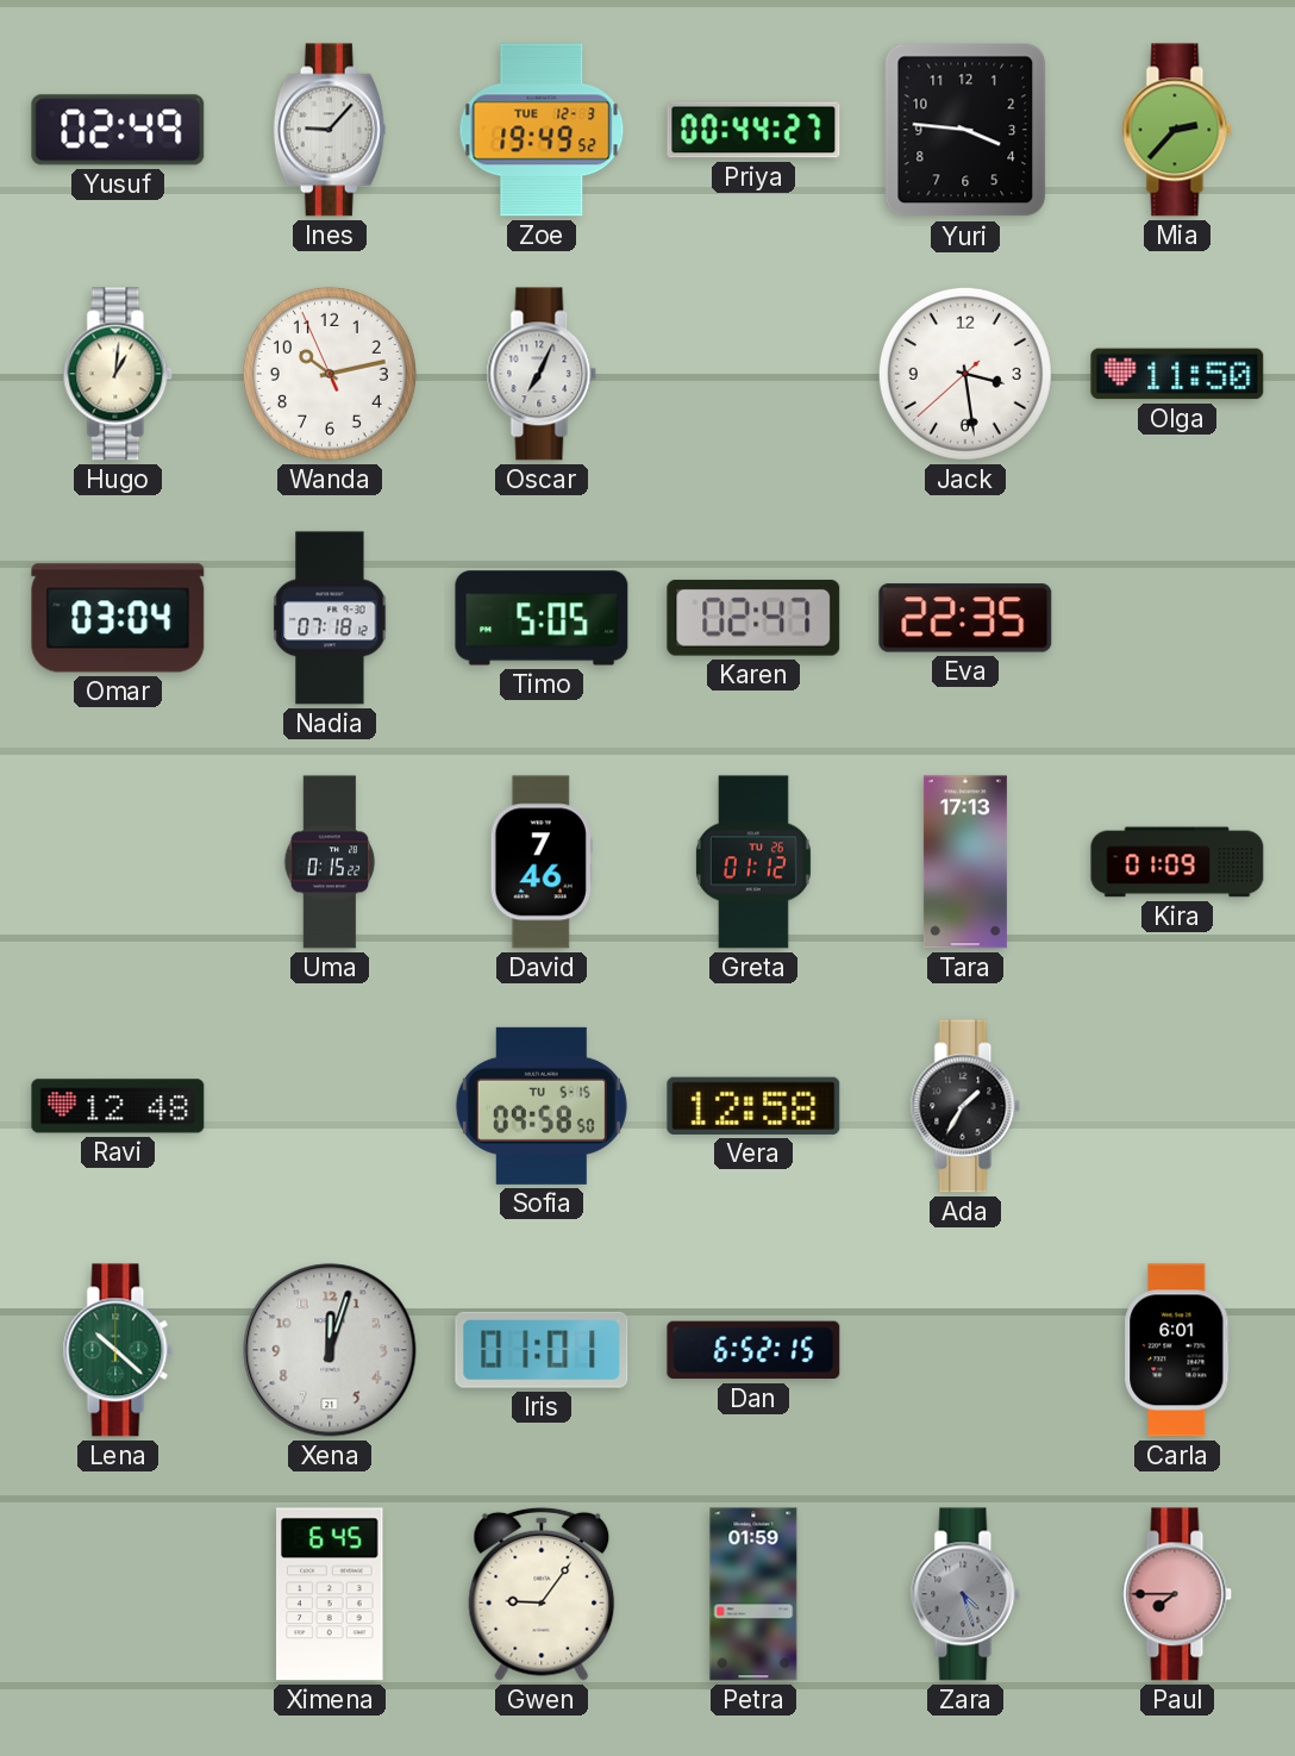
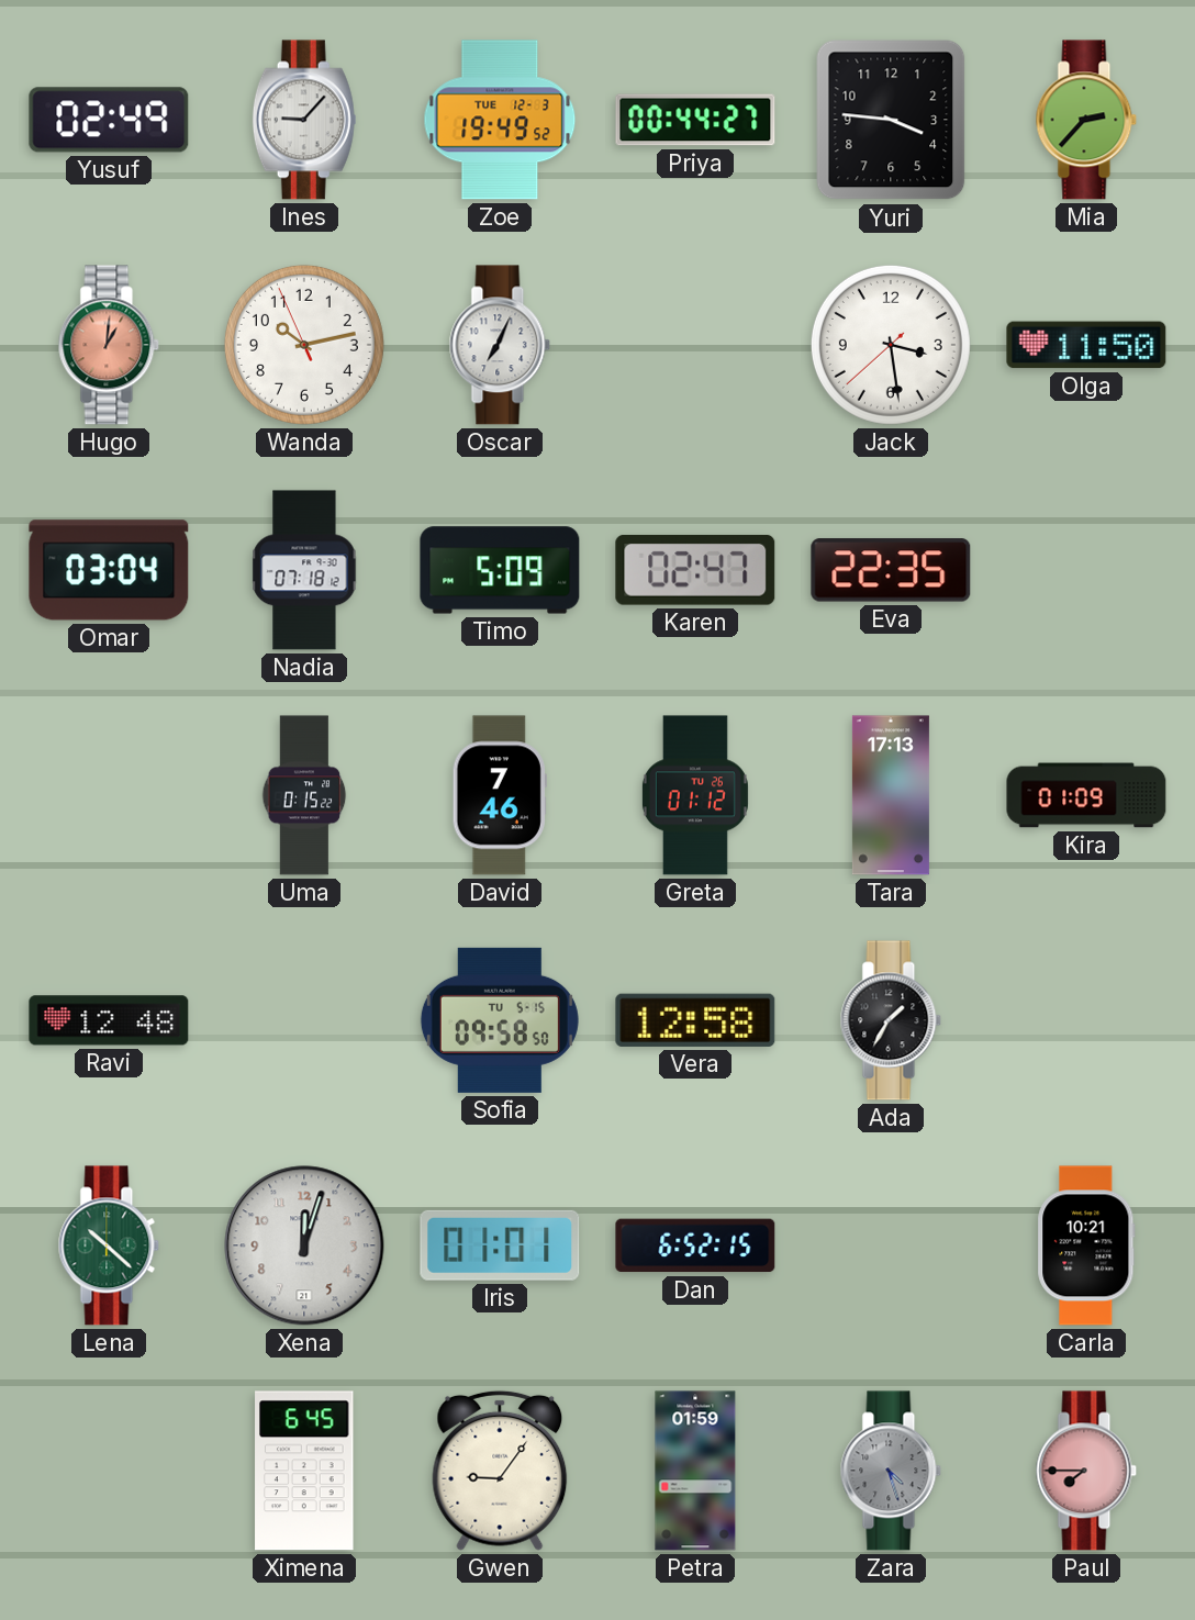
Hugo dial: cream -> salmon
Timo: 5:05 -> 5:09
Carla: 6:01 -> 10:21
